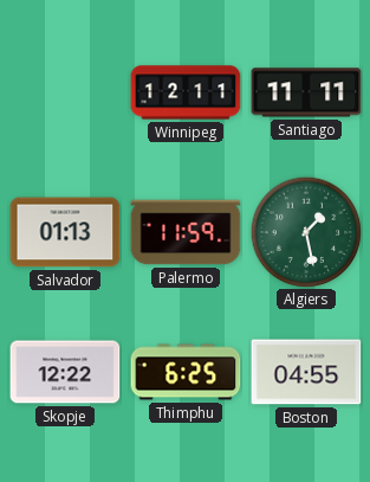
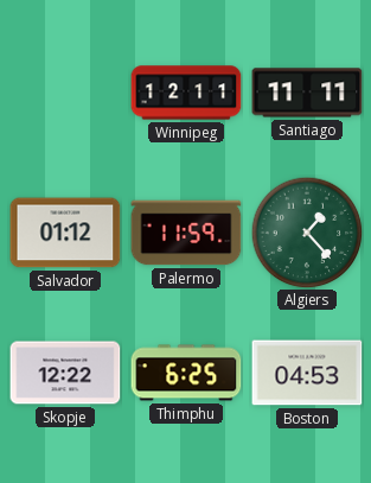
Salvador: 01:13 -> 01:12
Algiers: 1:28 -> 1:23
Boston: 04:55 -> 04:53
